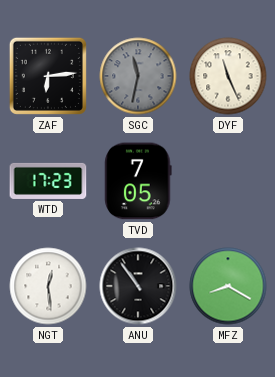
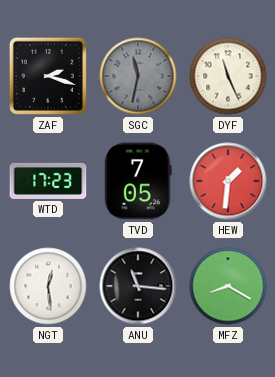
ZAF: 6:14 -> 2:18
HEW: none -> 1:31
ANU: 10:54 -> 11:16
